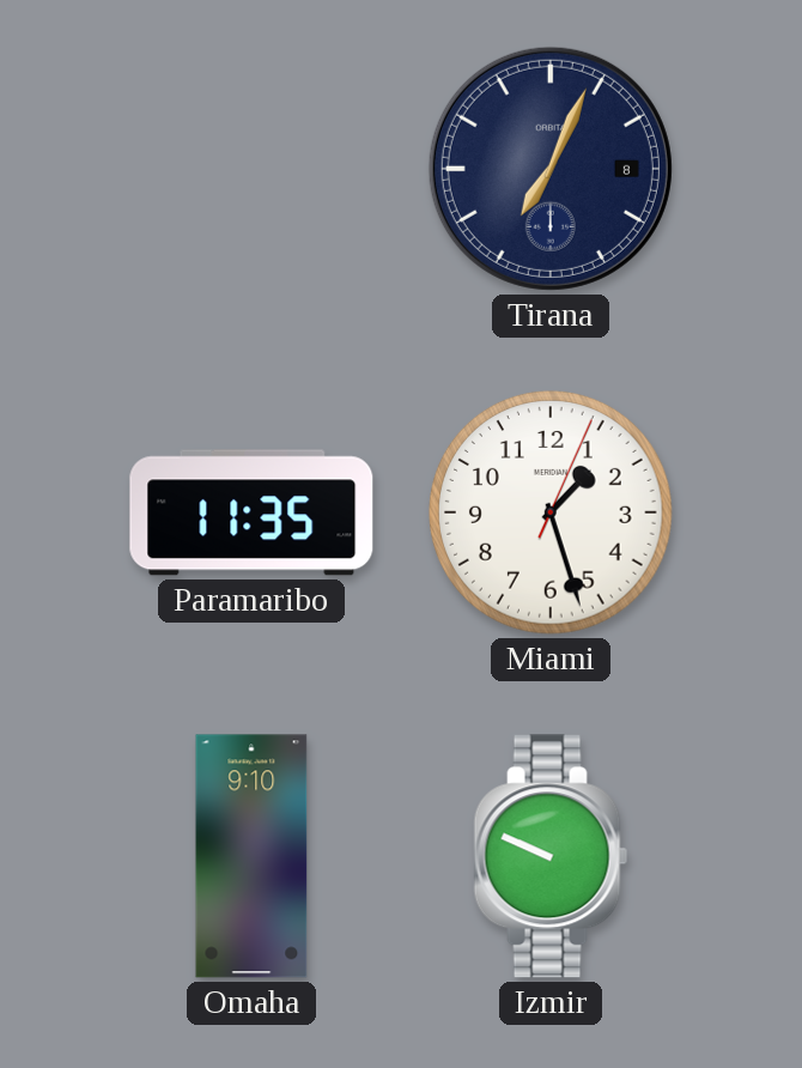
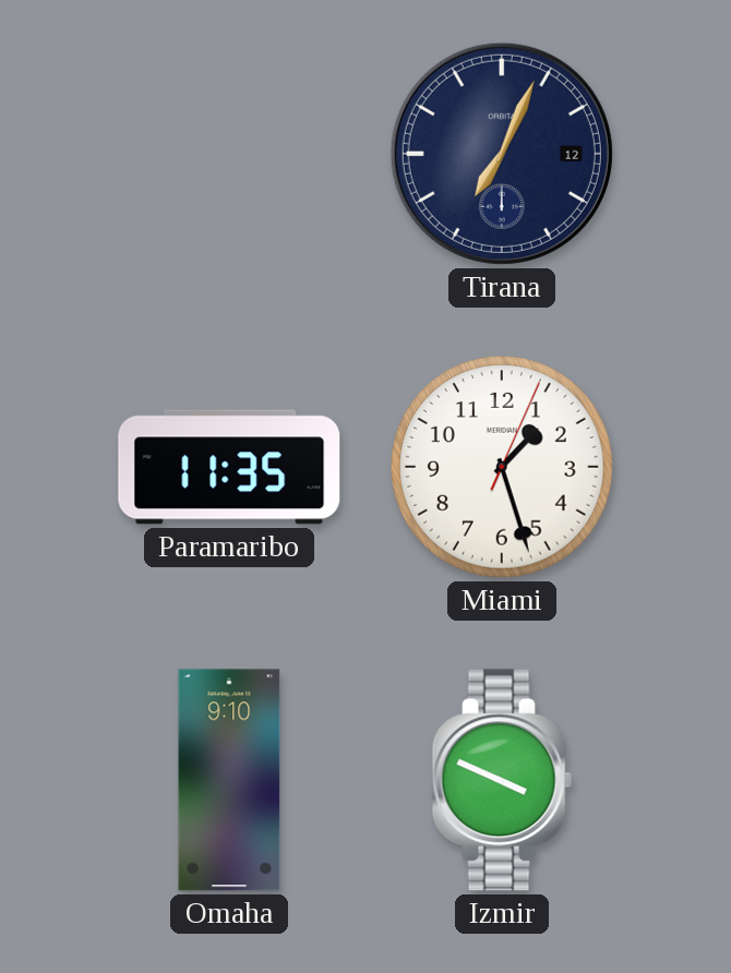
Tirana date: 8 -> 12
Izmir: 9:49 -> 3:49
